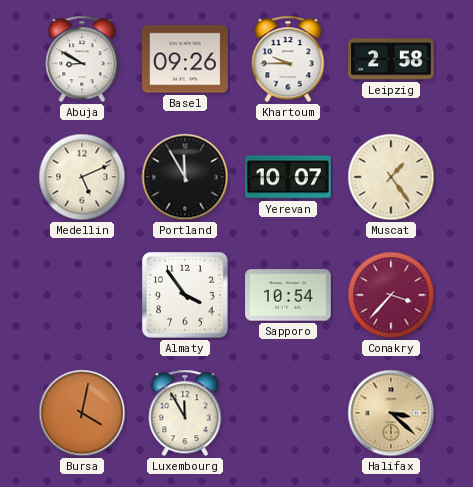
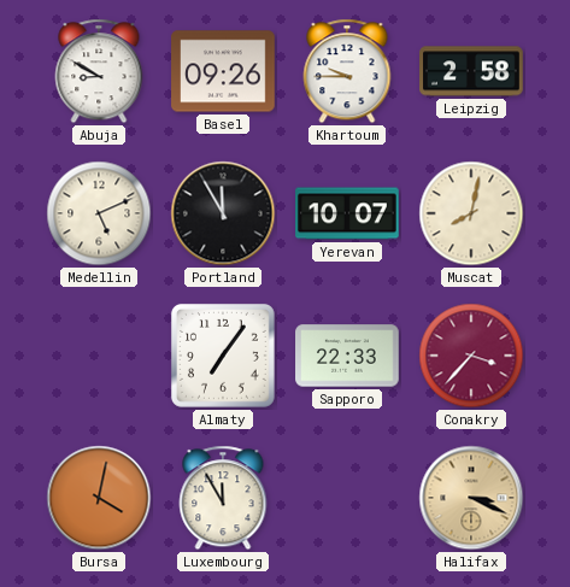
Muscat: 1:24 -> 8:02
Almaty: 3:54 -> 7:06
Sapporo: 10:54 -> 22:33
Halifax: 3:22 -> 3:19
